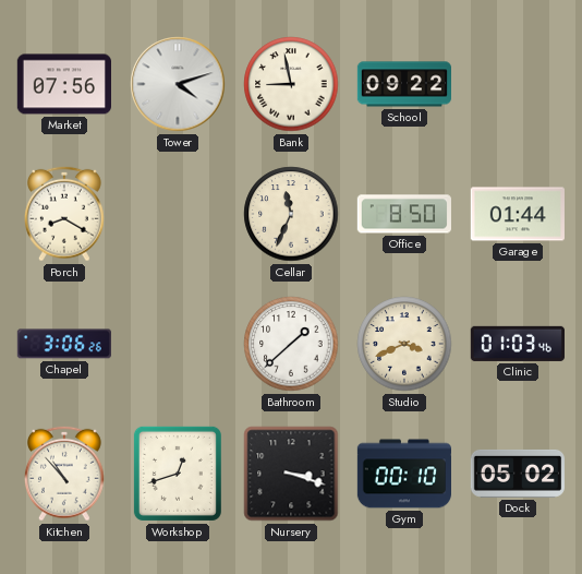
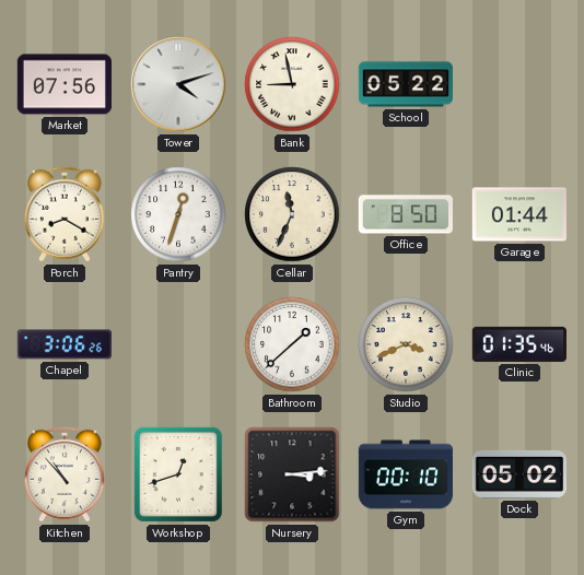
School: 09:22 -> 05:22
Pantry: none -> 12:33
Clinic: 01:03 -> 01:35
Nursery: 3:18 -> 3:14
